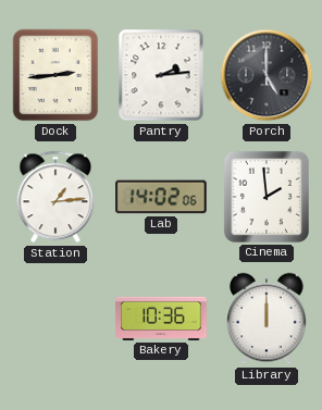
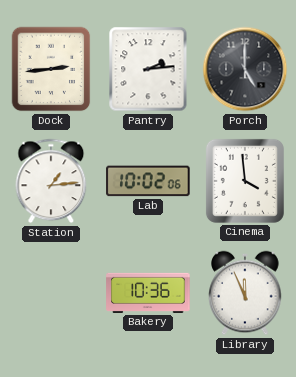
Lab: 14:02 -> 10:02
Cinema: 1:59 -> 3:59
Library: 12:00 -> 11:56
